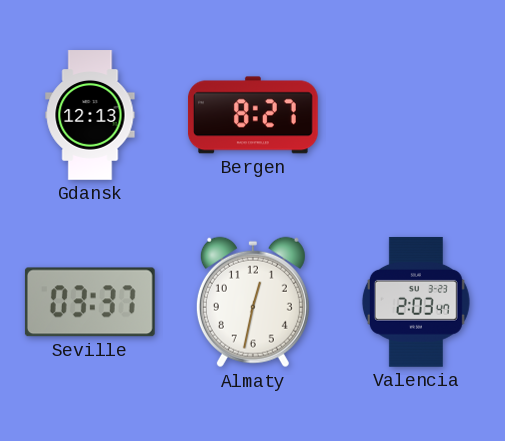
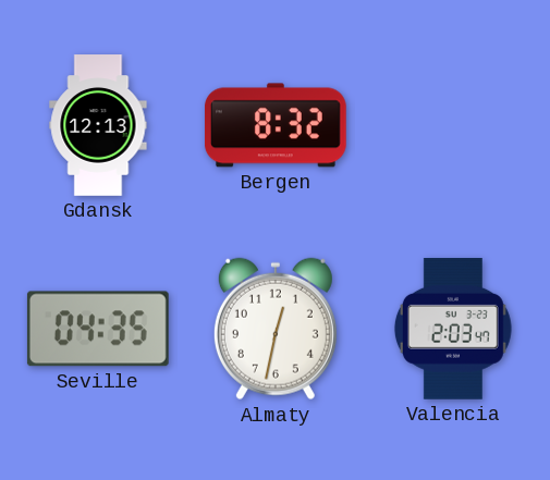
Bergen: 8:27 -> 8:32
Seville: 03:37 -> 04:35
